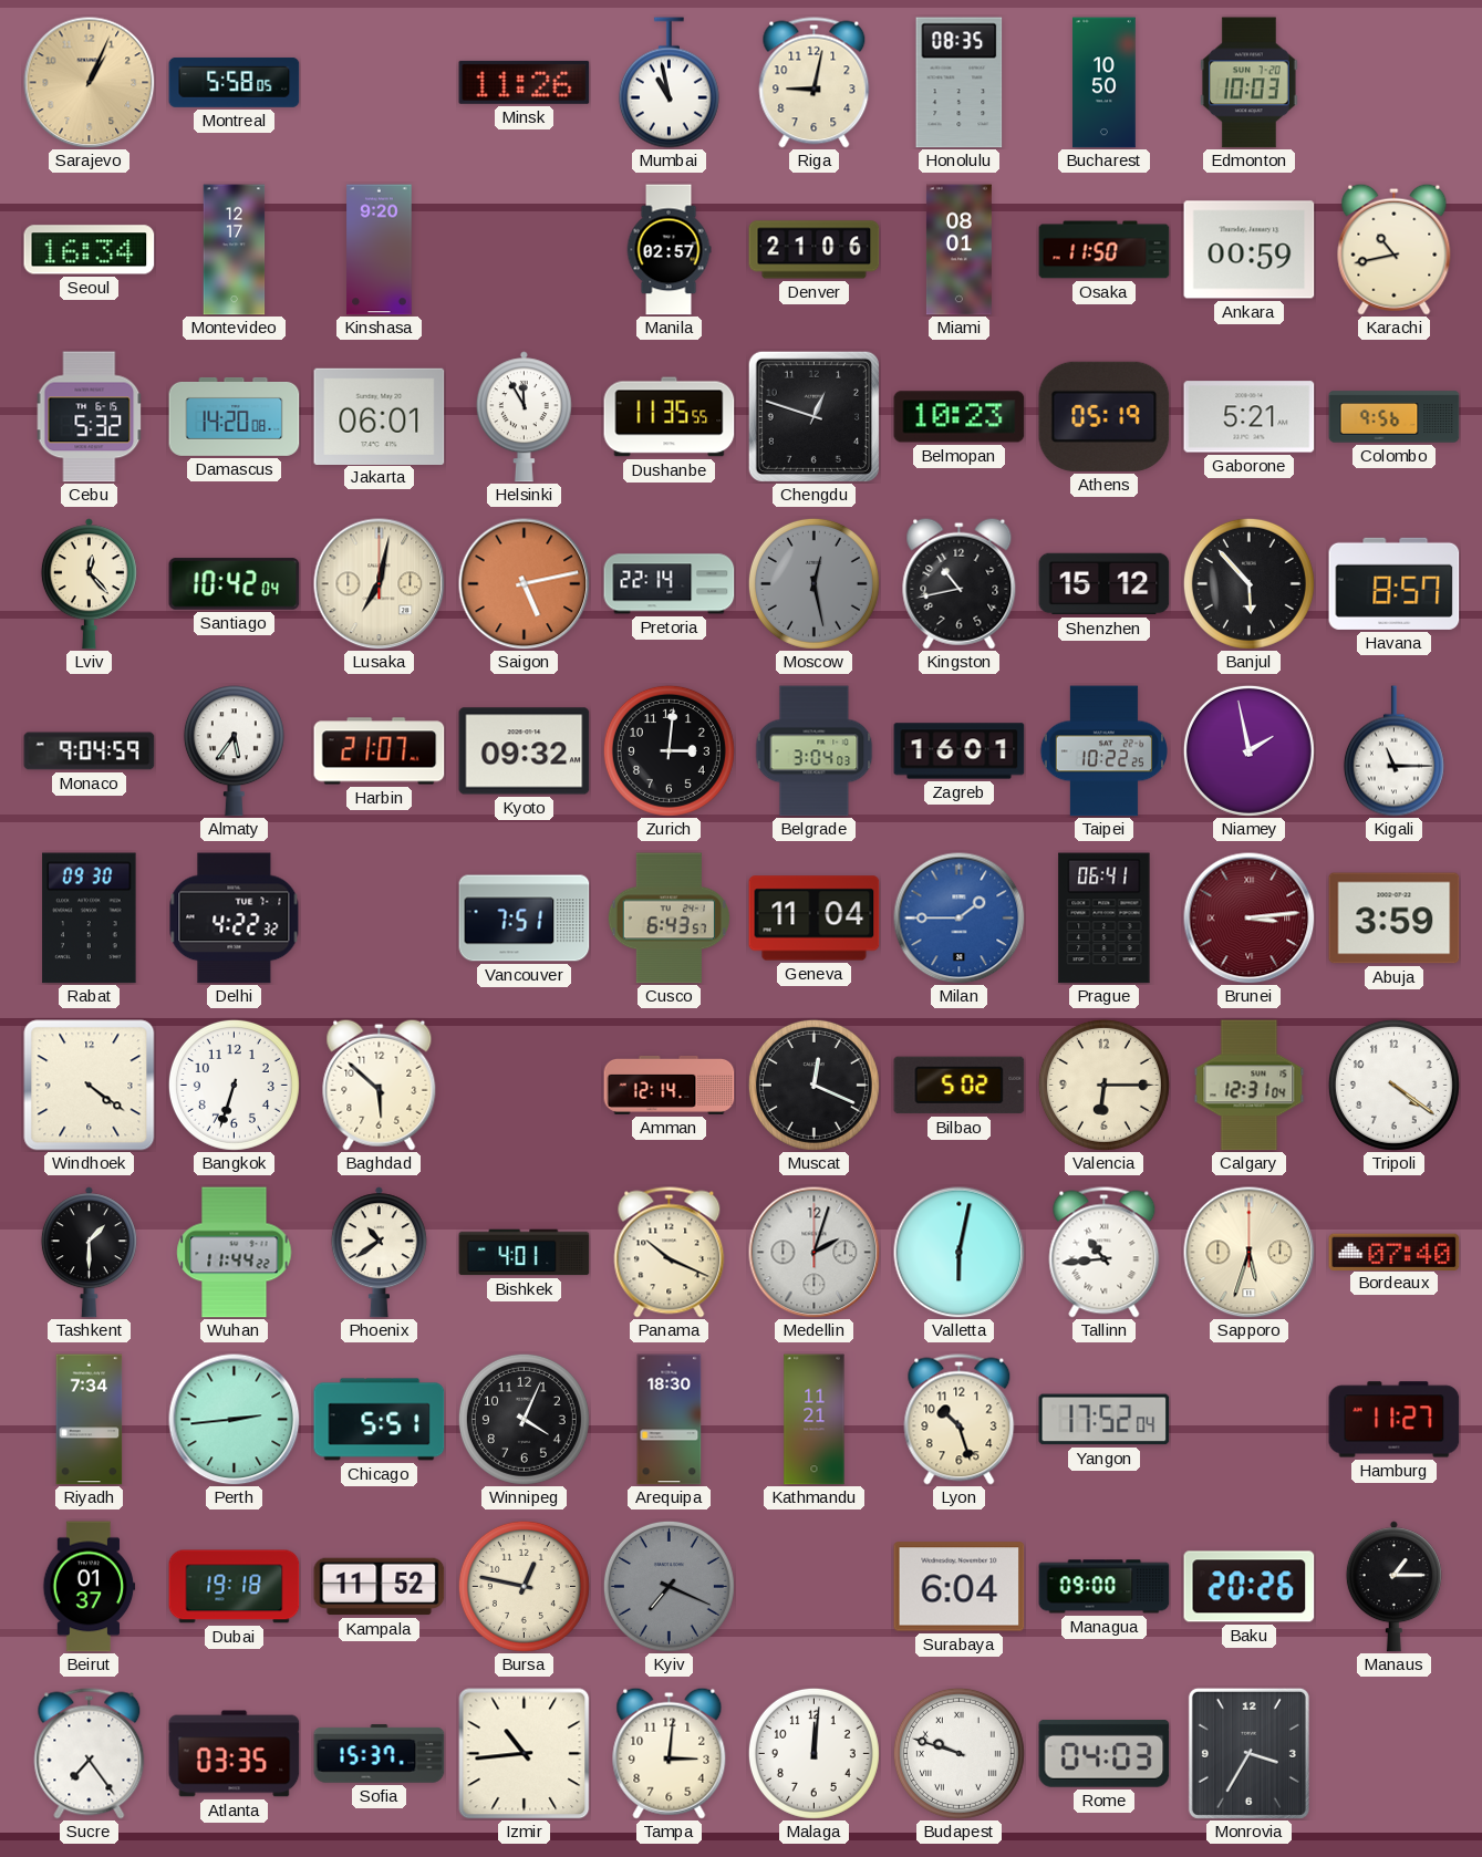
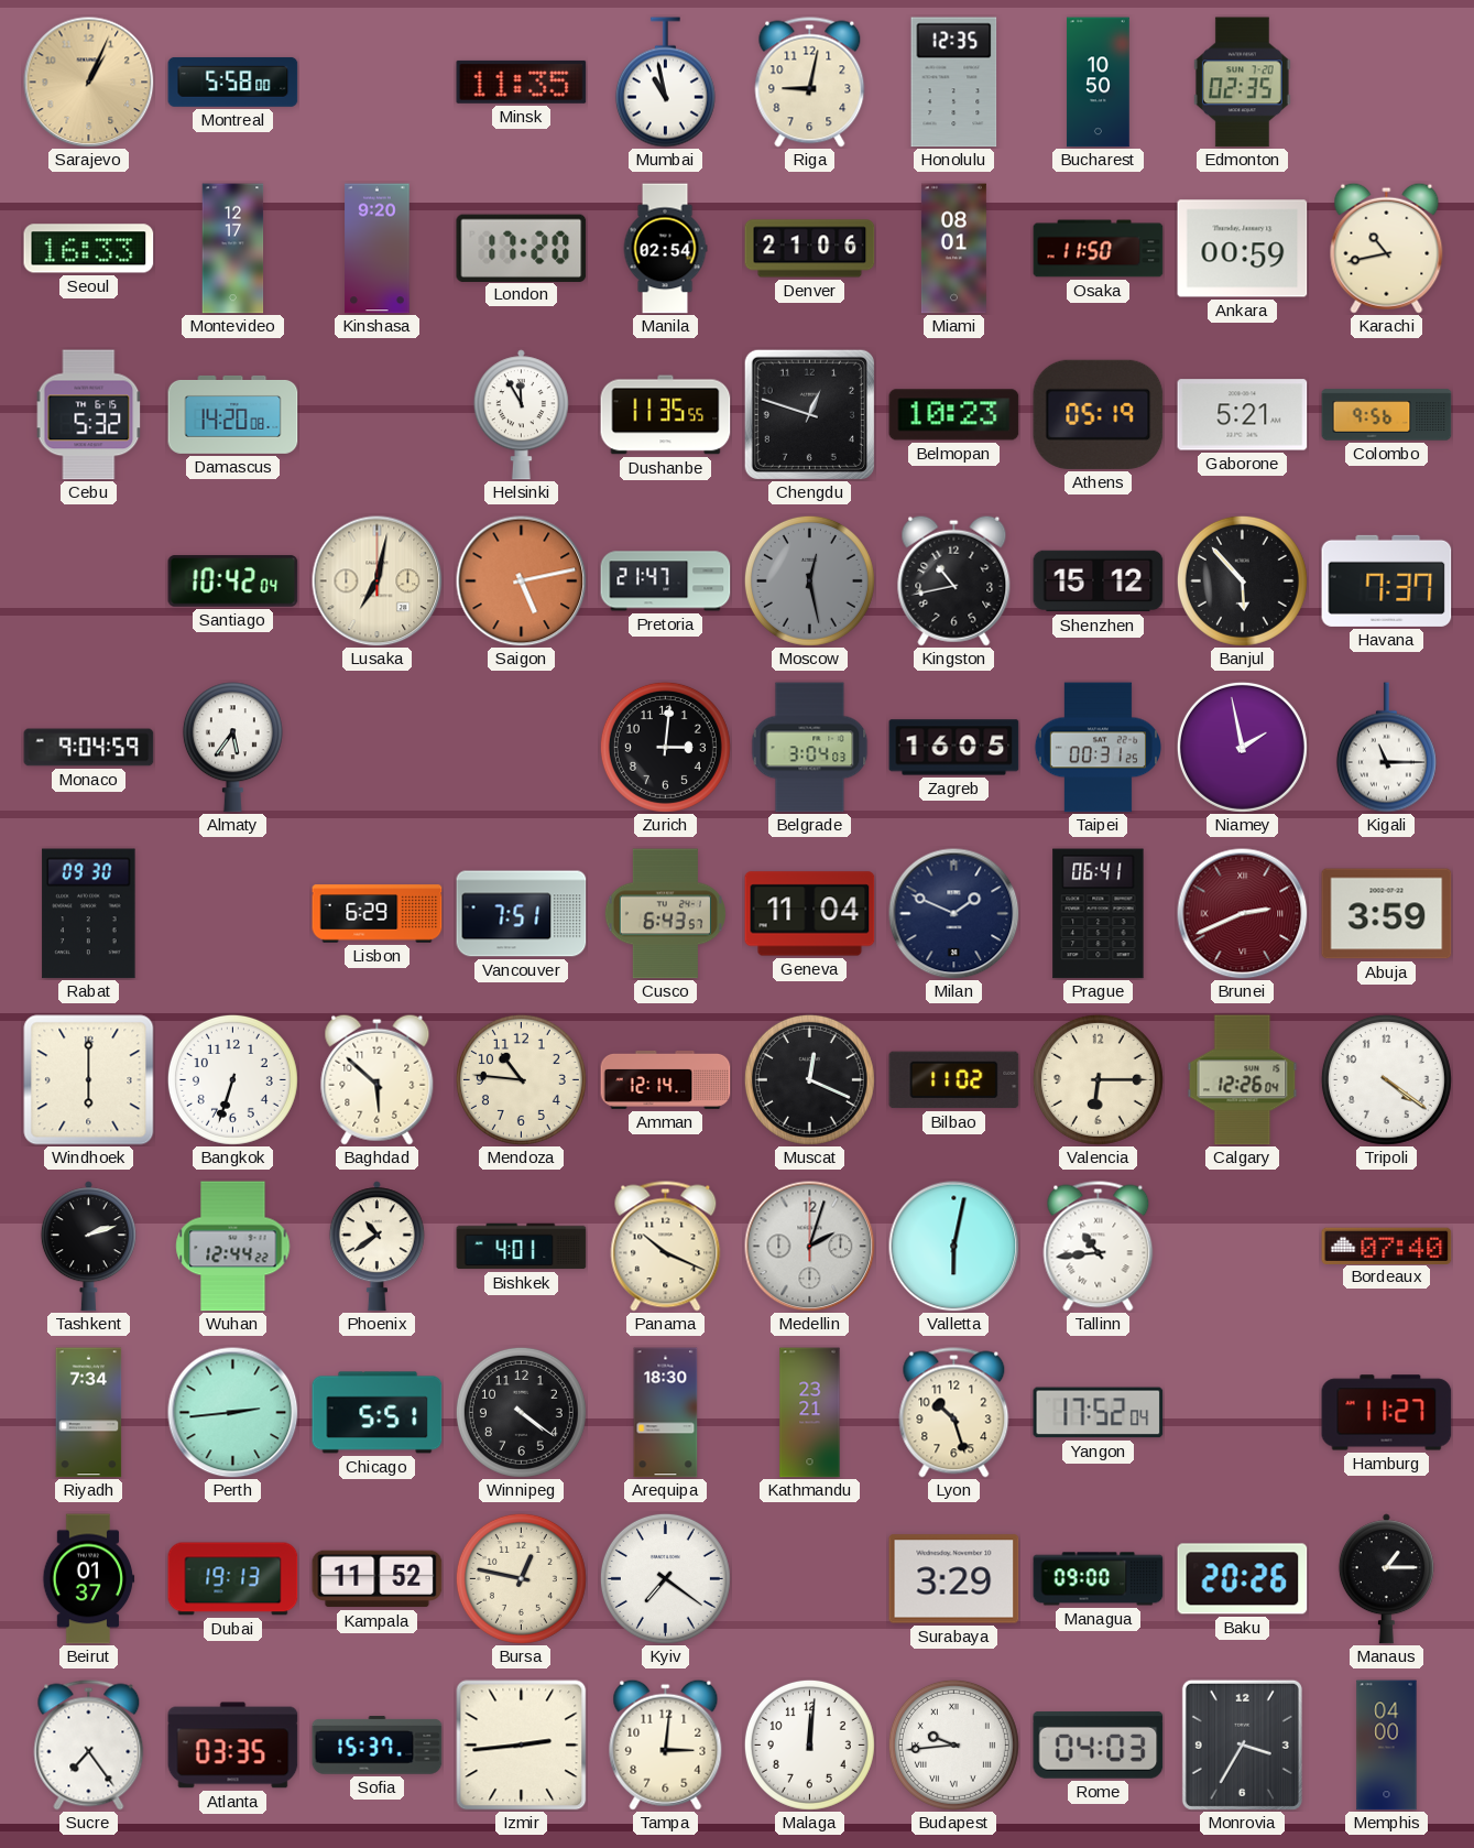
Montreal: 5:58:05 -> 5:58:00
Minsk: 11:26 -> 11:35
Honolulu: 08:35 -> 12:35
Edmonton: 10:03 -> 02:35
Seoul: 16:34 -> 16:33
London: none -> 17:20
Manila: 02:57 -> 02:54
Jakarta: 06:01 -> none
Lviv: 12:23 -> none
Pretoria: 22:14 -> 21:47
Havana: 8:57 -> 7:37
Harbin: 21:07 -> none
Kyoto: 09:32 -> none
Zagreb: 16:01 -> 16:05
Taipei: 10:22 -> 00:31
Delhi: 4:22 -> none
Lisbon: none -> 6:29
Milan: 1:45 -> 1:49
Milan dial: blue -> navy
Brunei: 3:14 -> 2:41
Windhoek: 4:21 -> 6:00
Mendoza: none -> 10:46
Bilbao: 5:02 -> 11:02
Calgary: 12:31 -> 12:26
Tashkent: 1:30 -> 2:12
Wuhan: 11:44 -> 12:44
Sapporo: 5:33 -> none
Winnipeg: 4:04 -> 4:21
Kathmandu: 11:21 -> 23:21
Dubai: 19:18 -> 19:13
Kyiv: 7:19 -> 7:21
Kyiv dial: grey -> white
Surabaya: 6:04 -> 3:29
Izmir: 10:44 -> 2:44
Budapest: 9:48 -> 9:44
Memphis: none -> 04:00
